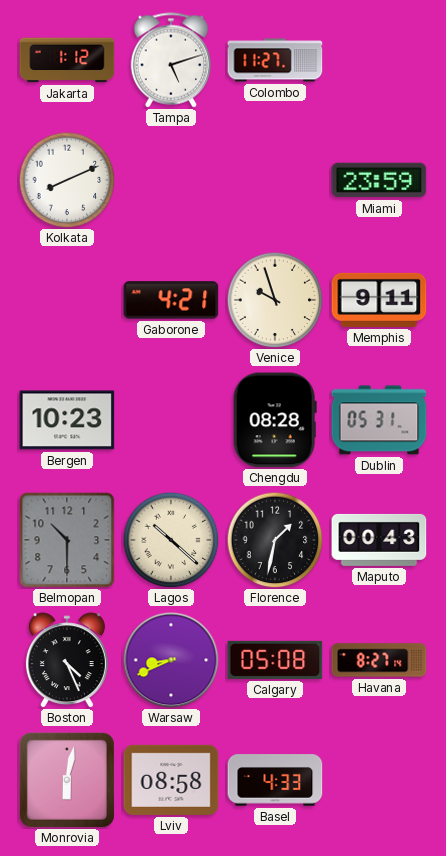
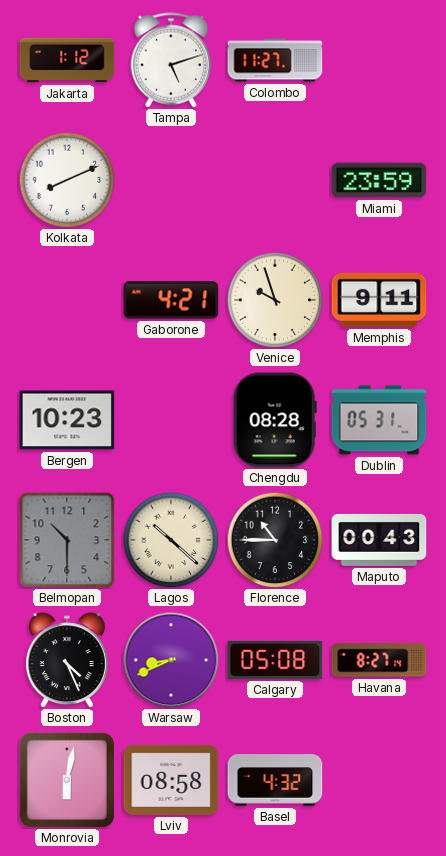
Florence: 1:32 -> 10:45
Basel: 4:33 -> 4:32
